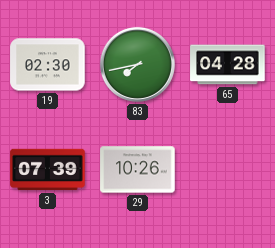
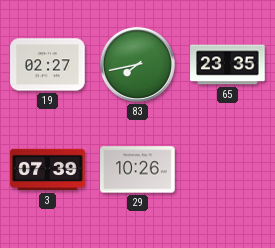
19: 02:30 -> 02:27
65: 04:28 -> 23:35
